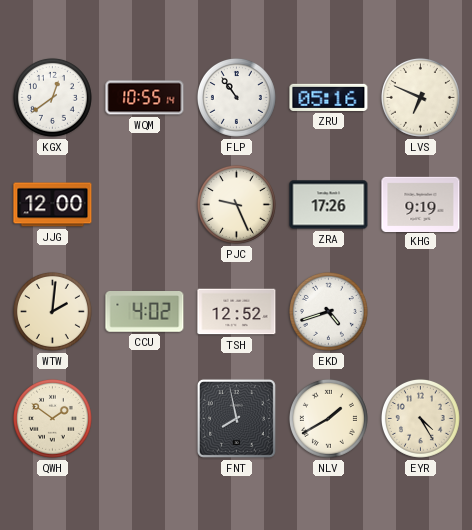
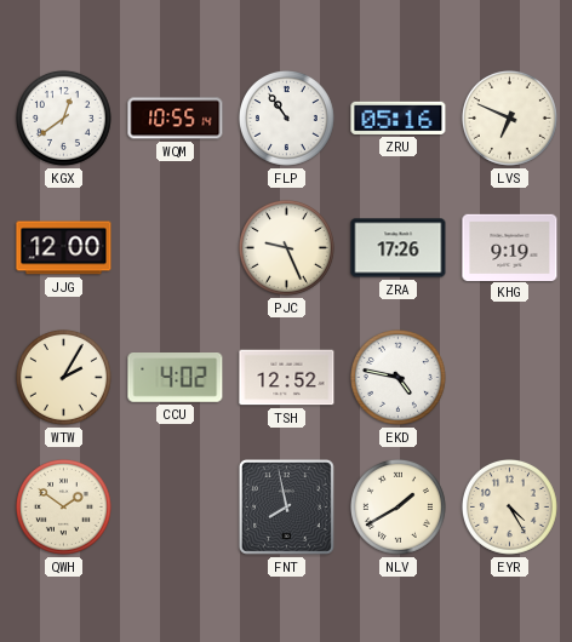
WTW: 2:01 -> 2:05
EKD: 4:42 -> 4:47
